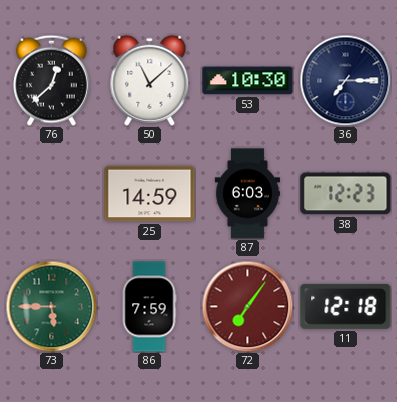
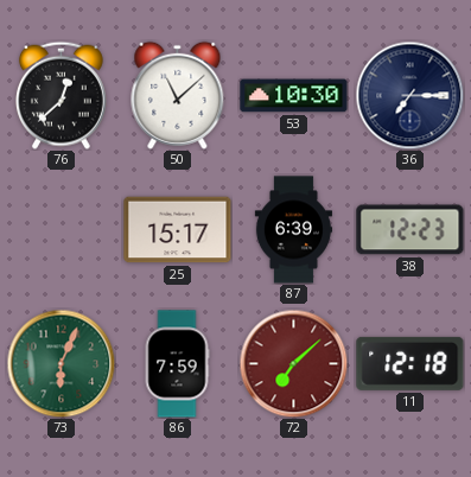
25: 14:59 -> 15:17
87: 6:03 -> 6:39
73: 5:45 -> 6:04
72: 7:06 -> 7:08
